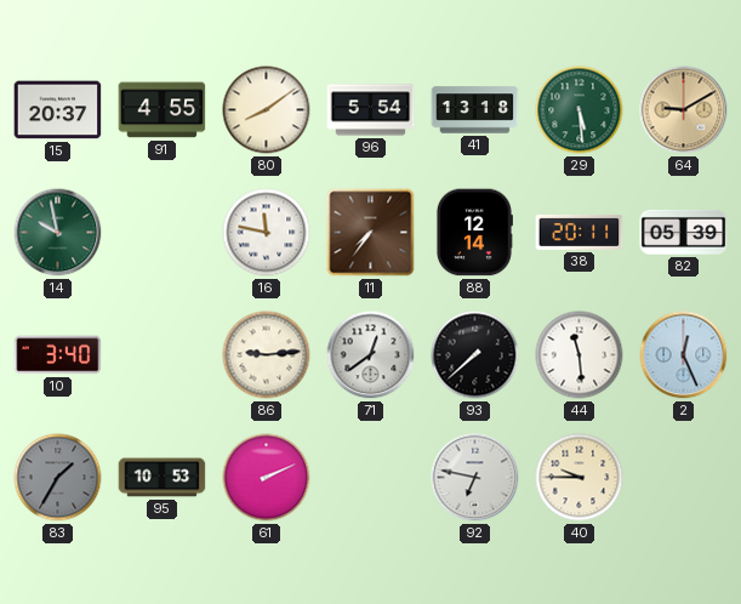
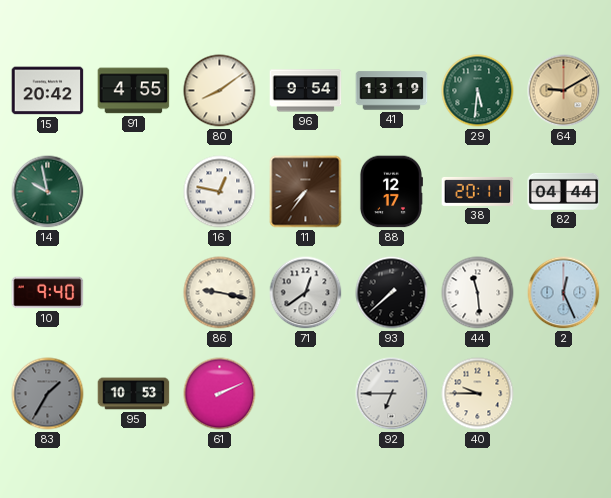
15: 20:37 -> 20:42
96: 5:54 -> 9:54
41: 13:18 -> 13:19
29: 5:29 -> 5:31
16: 11:47 -> 12:47
88: 12:14 -> 12:17
82: 05:39 -> 04:44
10: 3:40 -> 9:40
86: 9:14 -> 9:17
92: 6:47 -> 6:45
